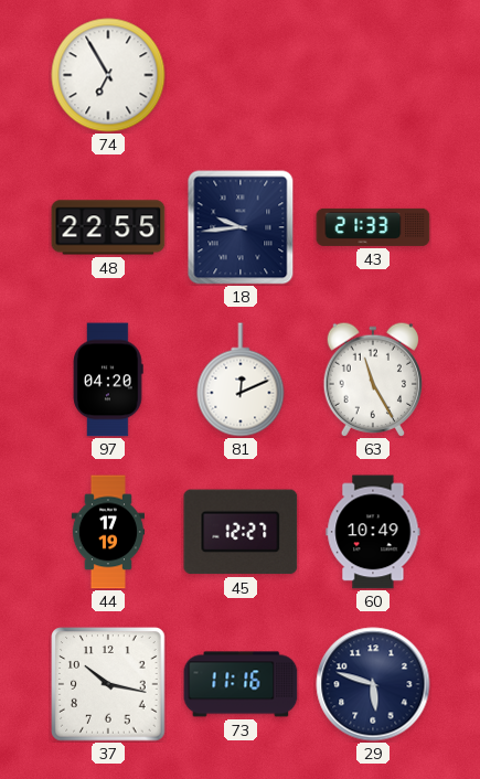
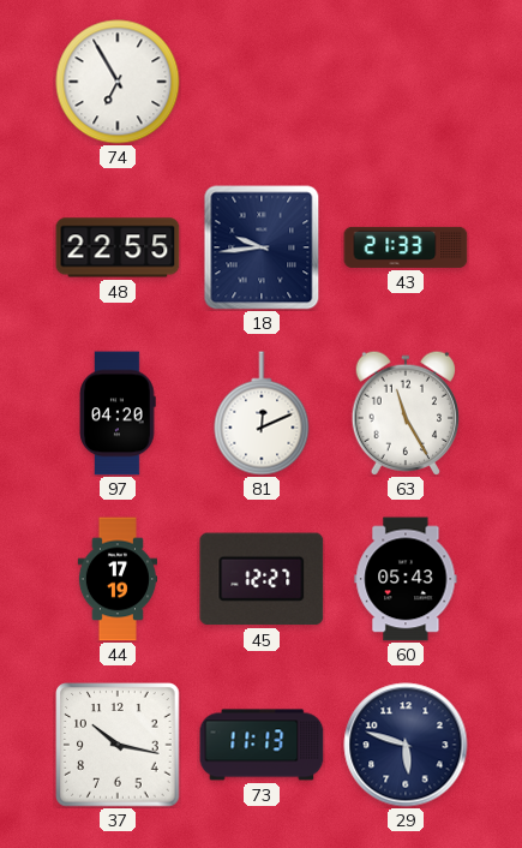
60: 10:49 -> 05:43
73: 11:16 -> 11:13
